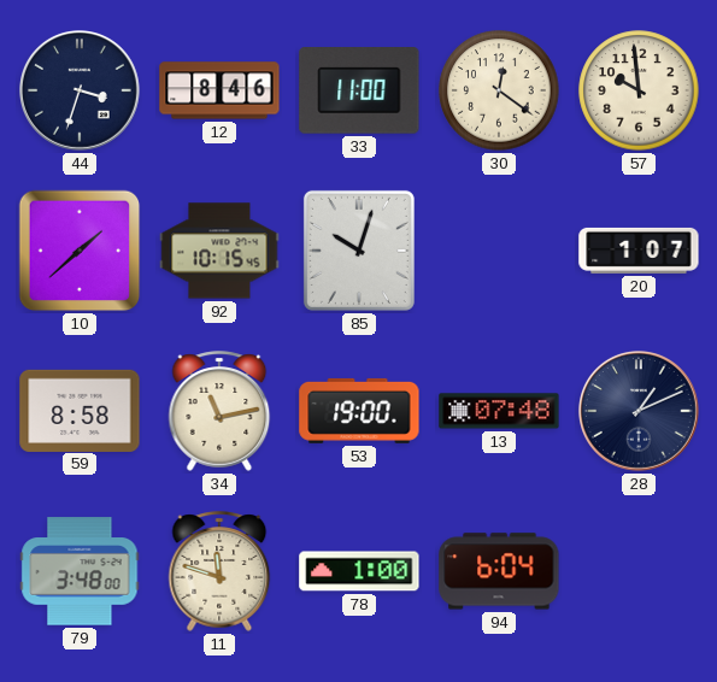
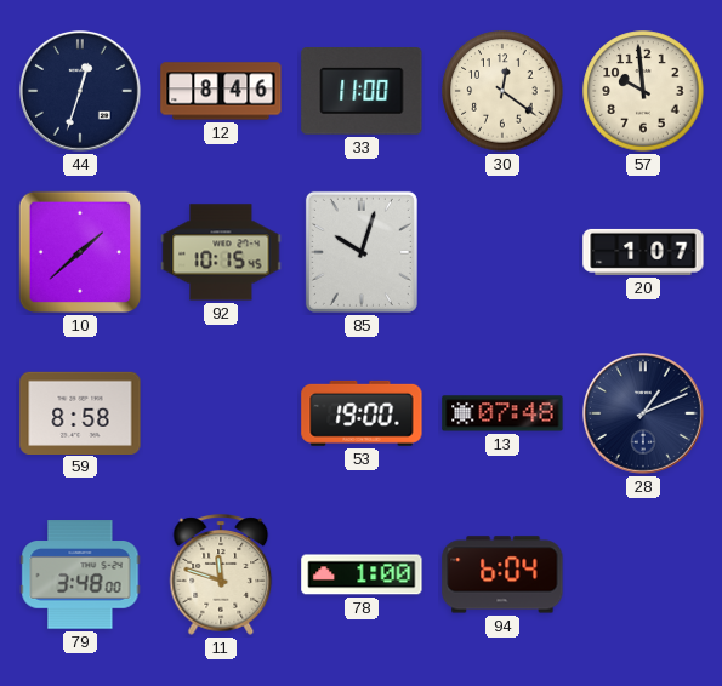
44: 3:33 -> 12:33
34: 11:13 -> none
